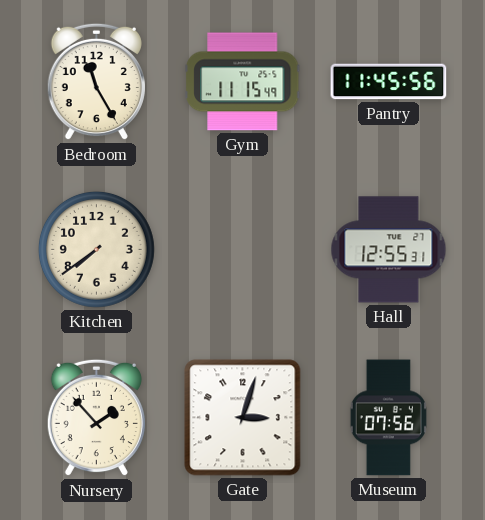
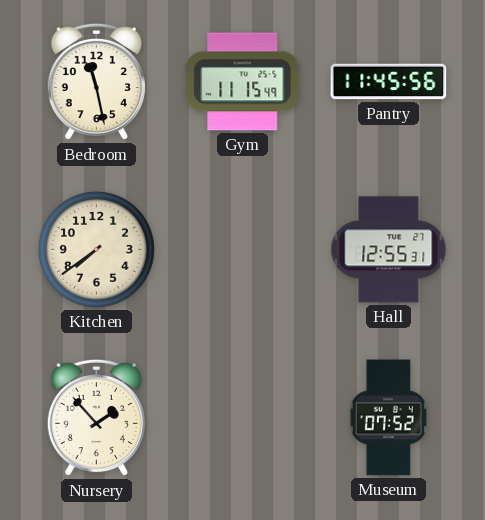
Bedroom: 11:25 -> 11:28
Gate: 3:03 -> none
Museum: 07:56 -> 07:52
